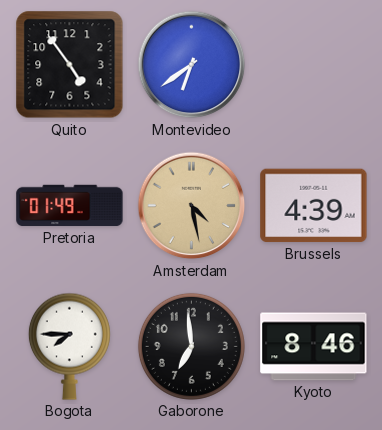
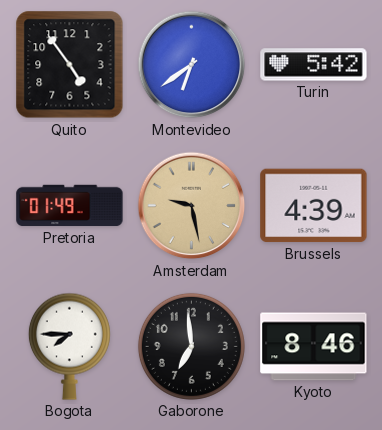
Turin: none -> 5:42
Amsterdam: 4:28 -> 9:28
